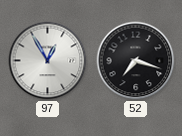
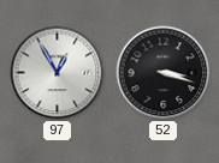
52: 7:18 -> 3:18
